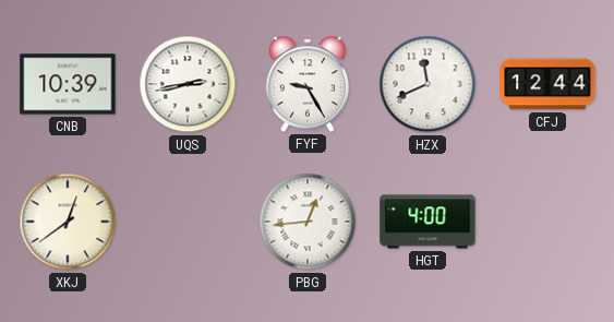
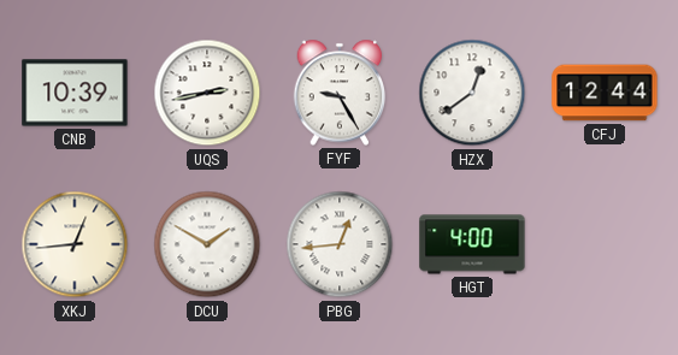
HZX: 11:41 -> 12:39
XKJ: 12:39 -> 12:44
DCU: none -> 1:50
